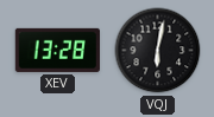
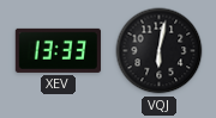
XEV: 13:28 -> 13:33
